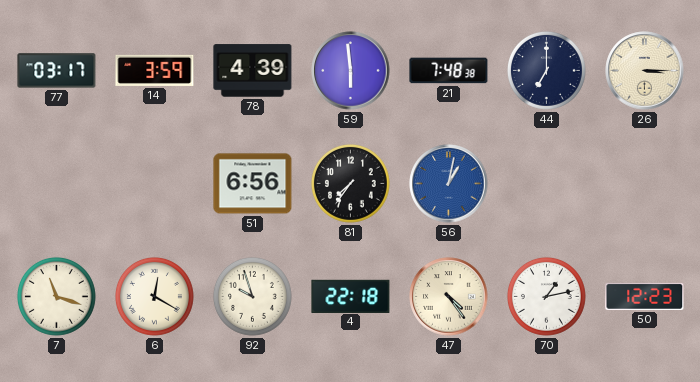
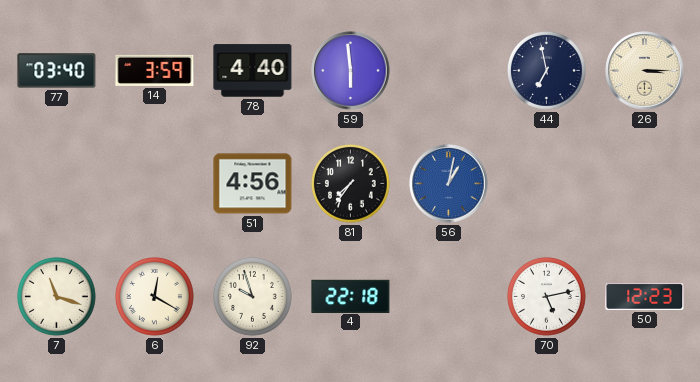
77: 03:17 -> 03:40
78: 4:39 -> 4:40
21: 7:48 -> none
44: 7:00 -> 6:58
51: 6:56 -> 4:56
47: 4:24 -> none
70: 1:13 -> 5:13
